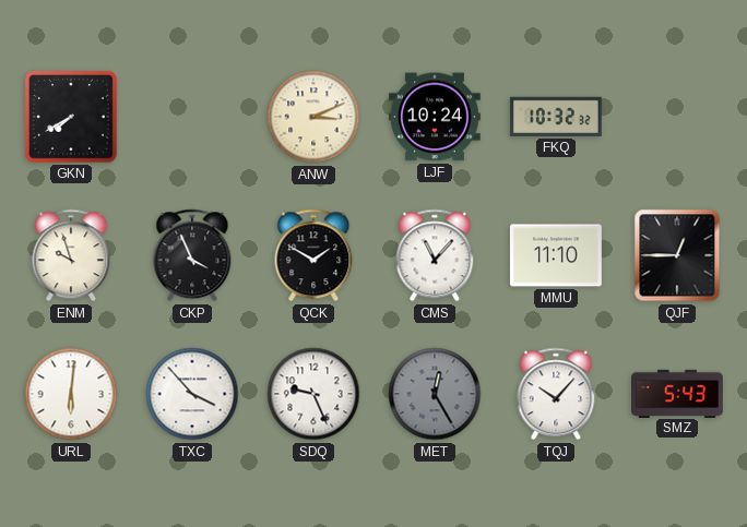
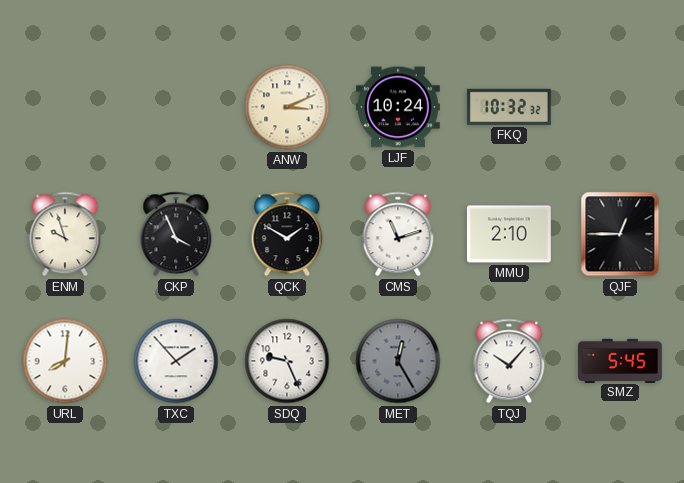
GKN: 7:40 -> none
CMS: 11:07 -> 11:12
MMU: 11:10 -> 2:10
URL: 6:01 -> 8:01
TXC: 3:53 -> 1:53
SMZ: 5:43 -> 5:45
